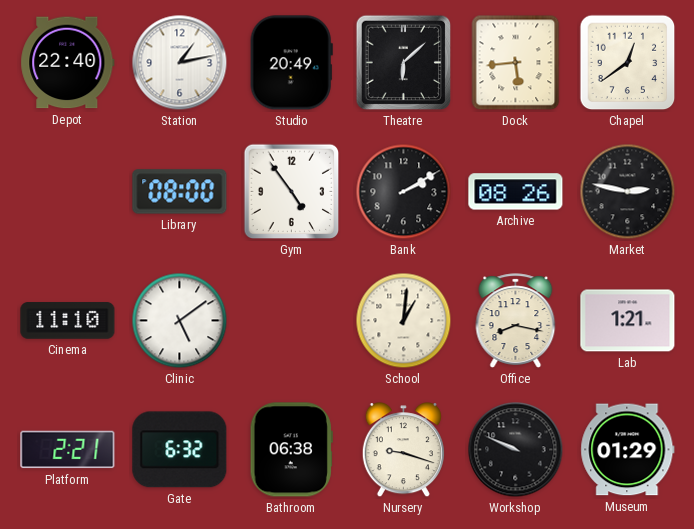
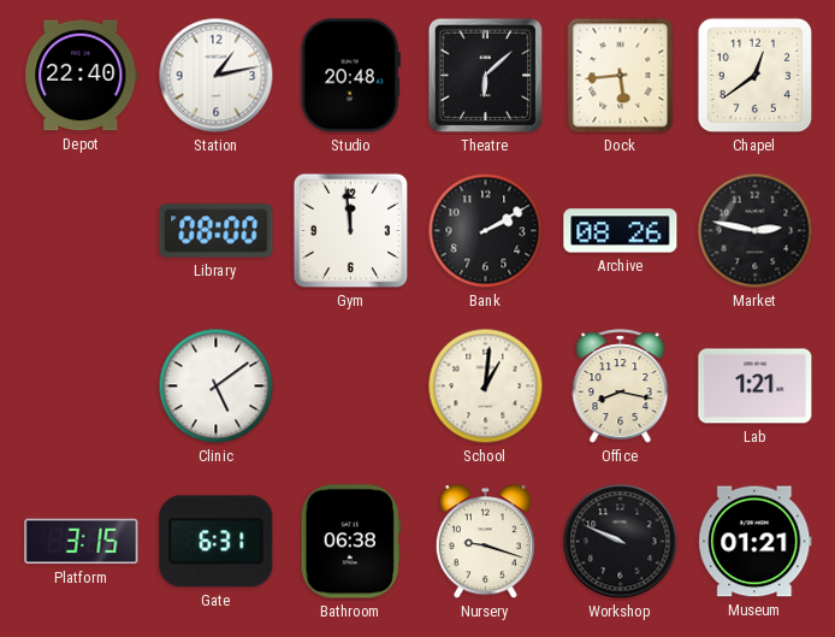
Studio: 20:49 -> 20:48
Gym: 4:54 -> 11:59
Cinema: 11:10 -> none
Platform: 2:21 -> 3:15
Gate: 6:32 -> 6:31
Museum: 01:29 -> 01:21
